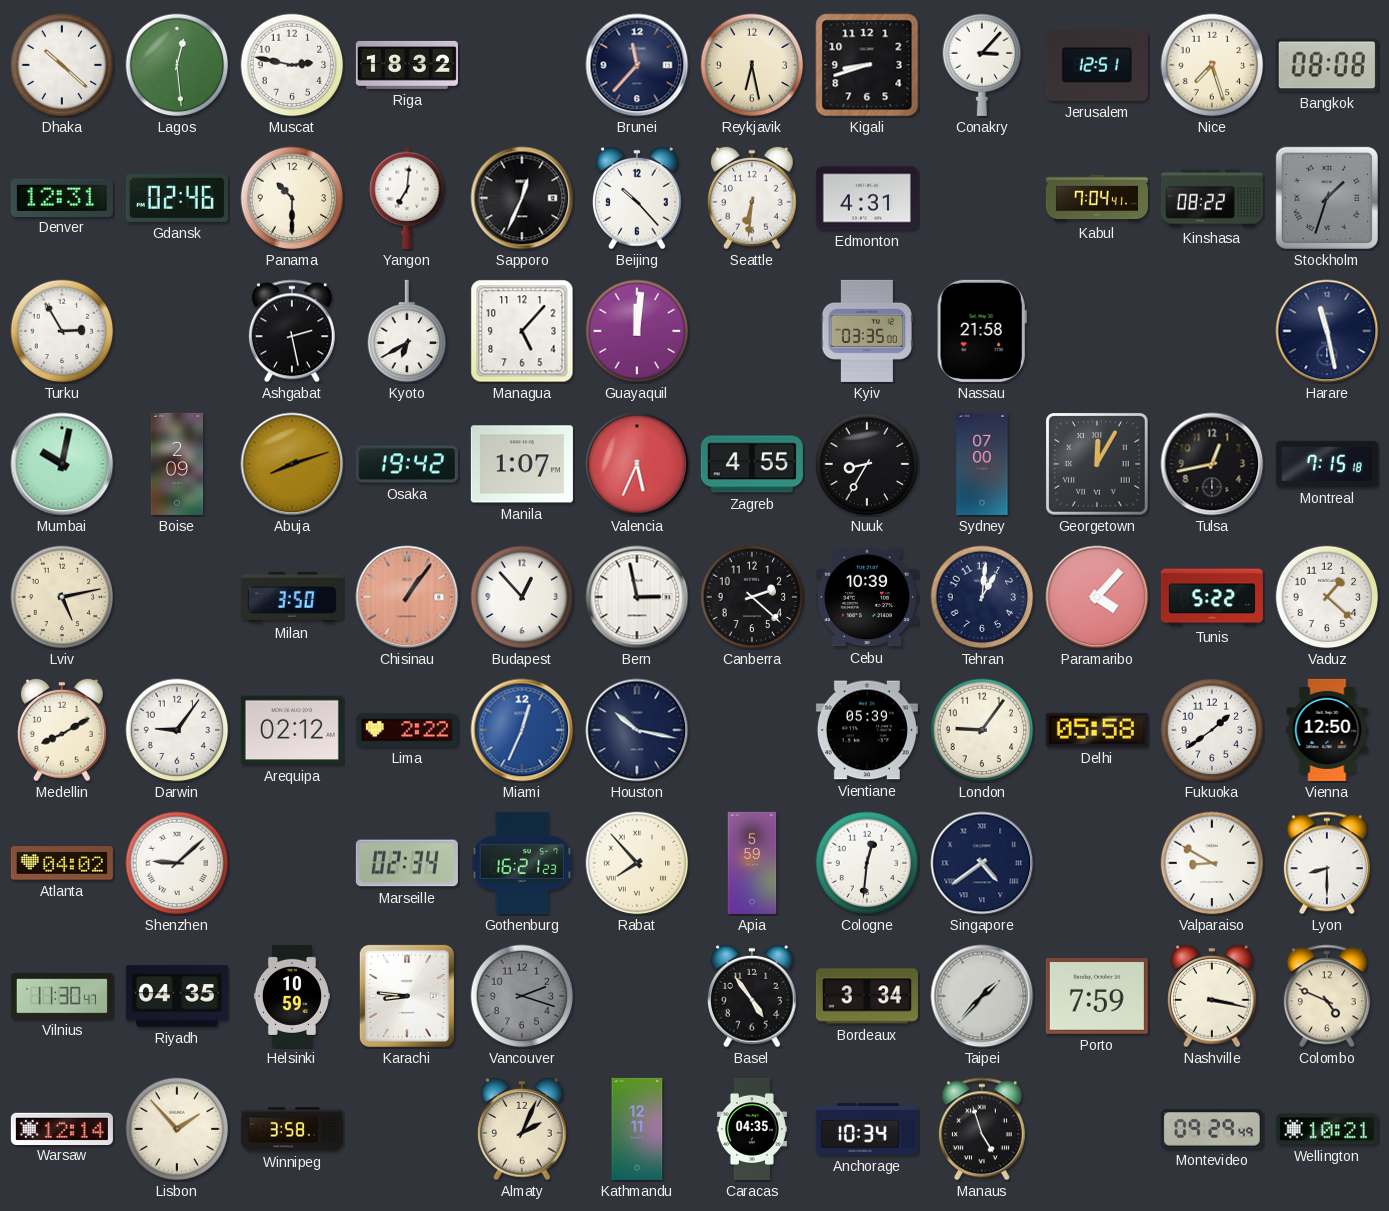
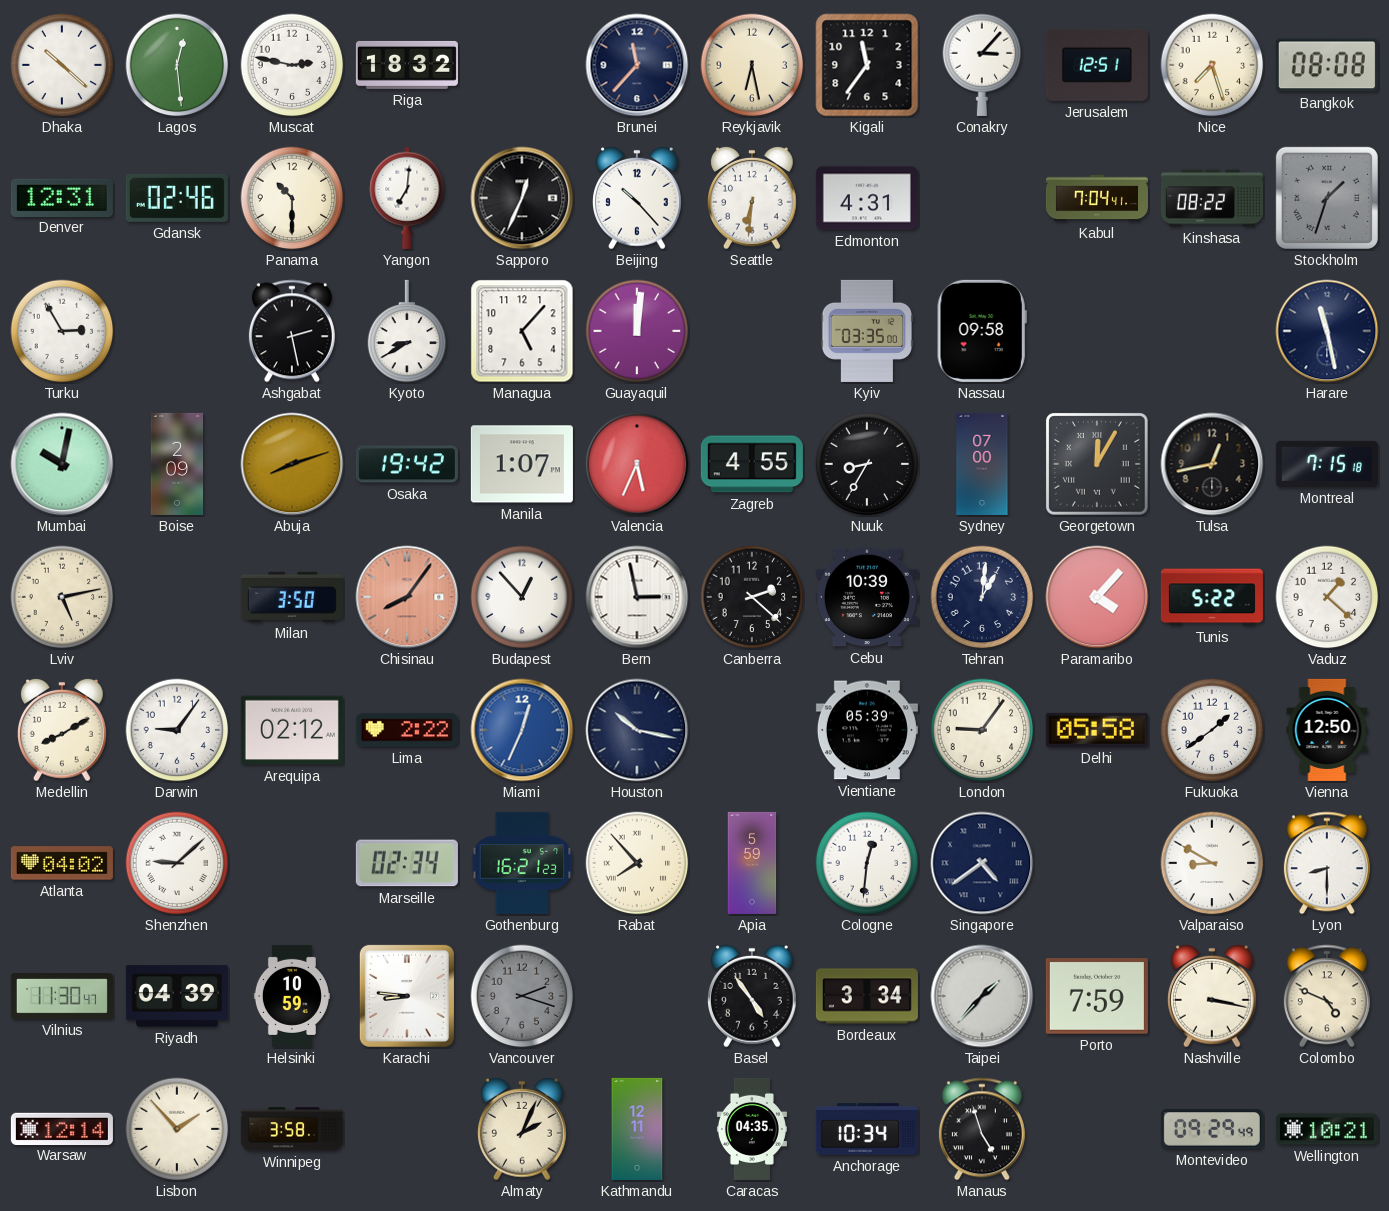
Kigali: 8:42 -> 11:36
Kyoto: 6:40 -> 8:40
Nassau: 21:58 -> 09:58
Chisinau: 1:06 -> 8:06
Riyadh: 04:35 -> 04:39
